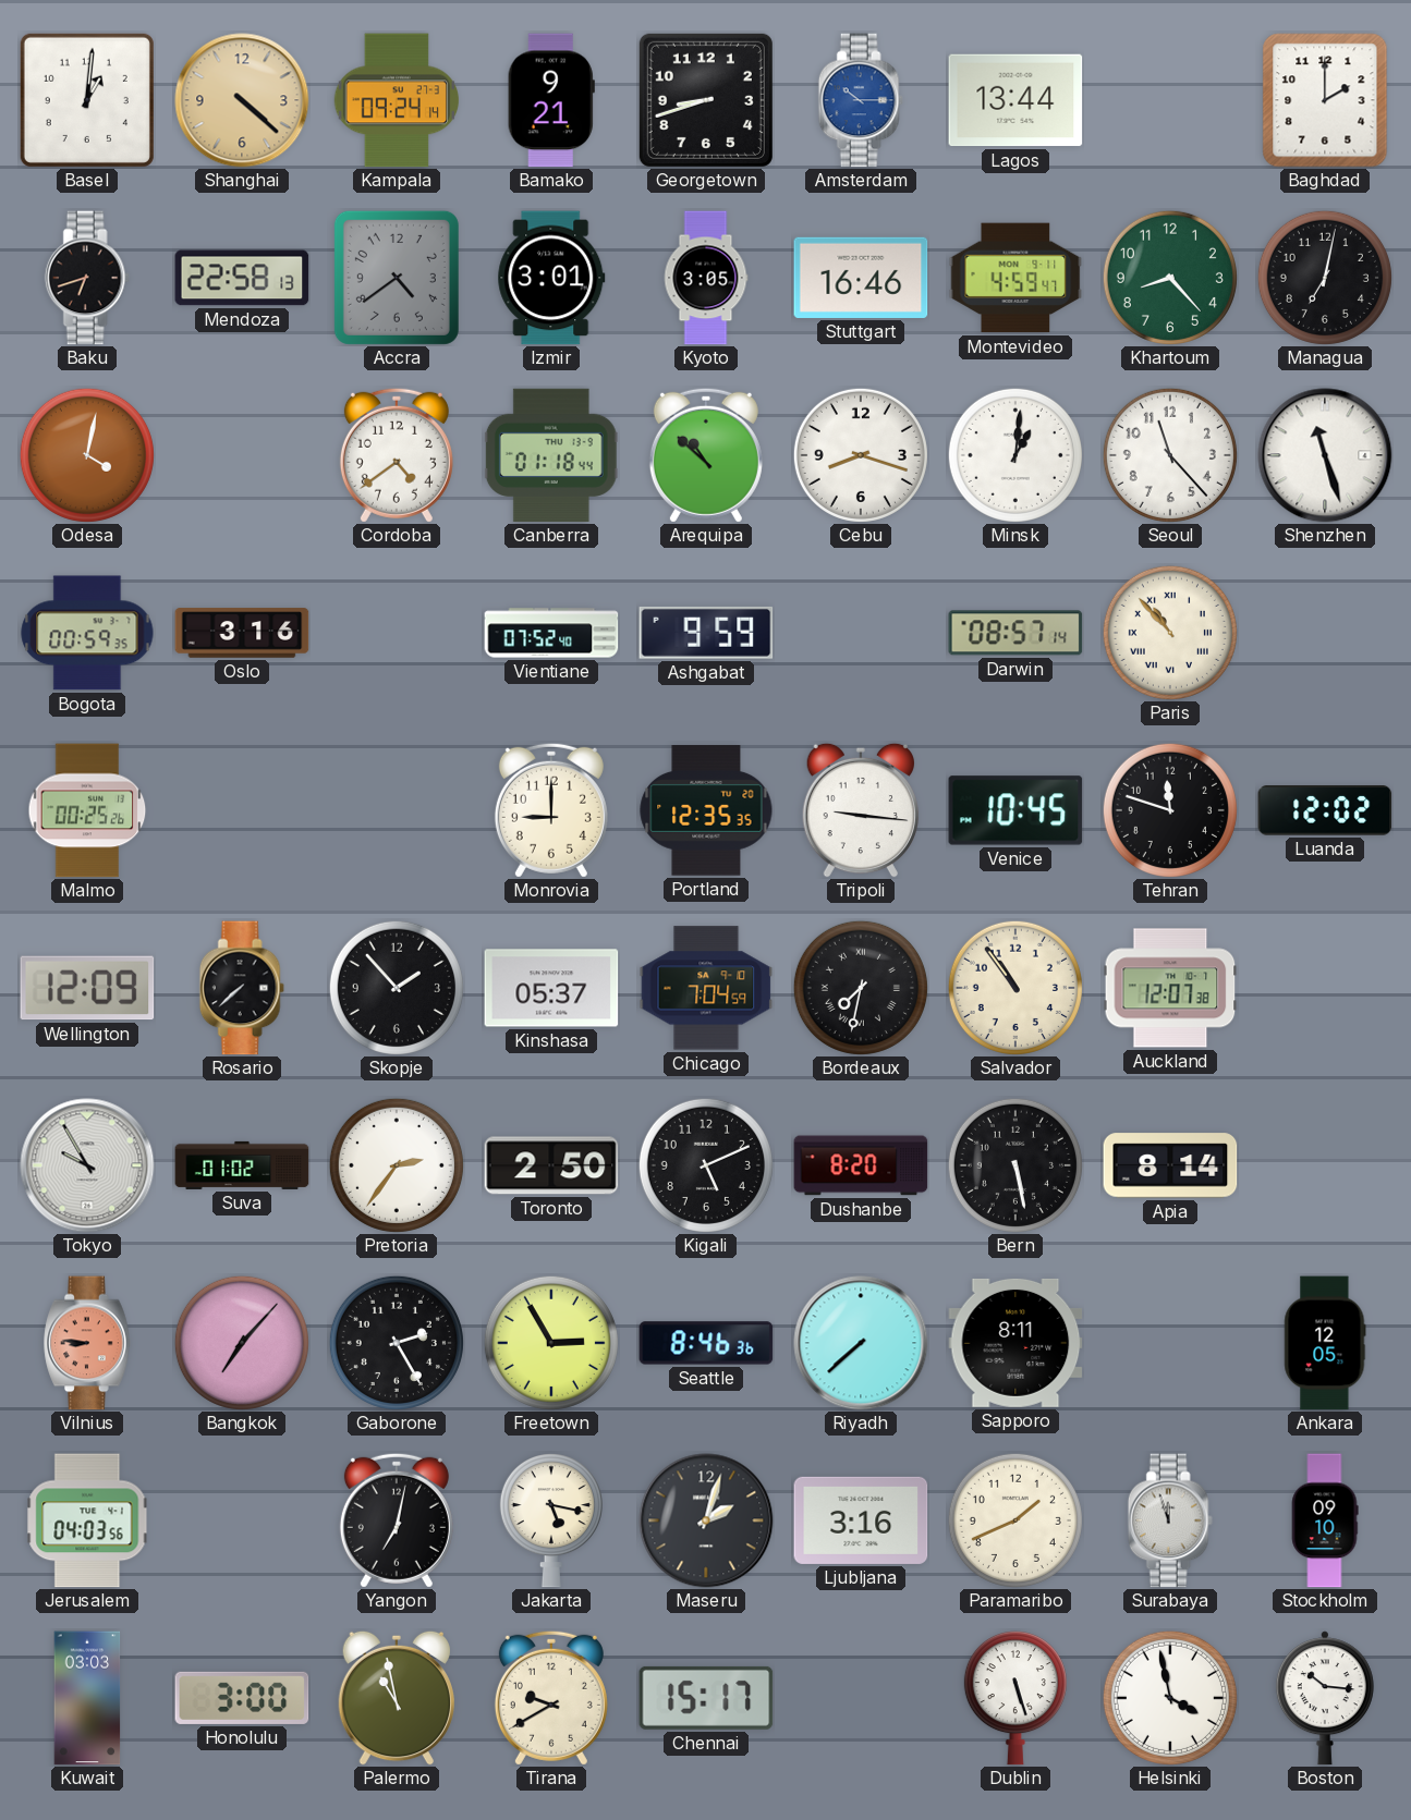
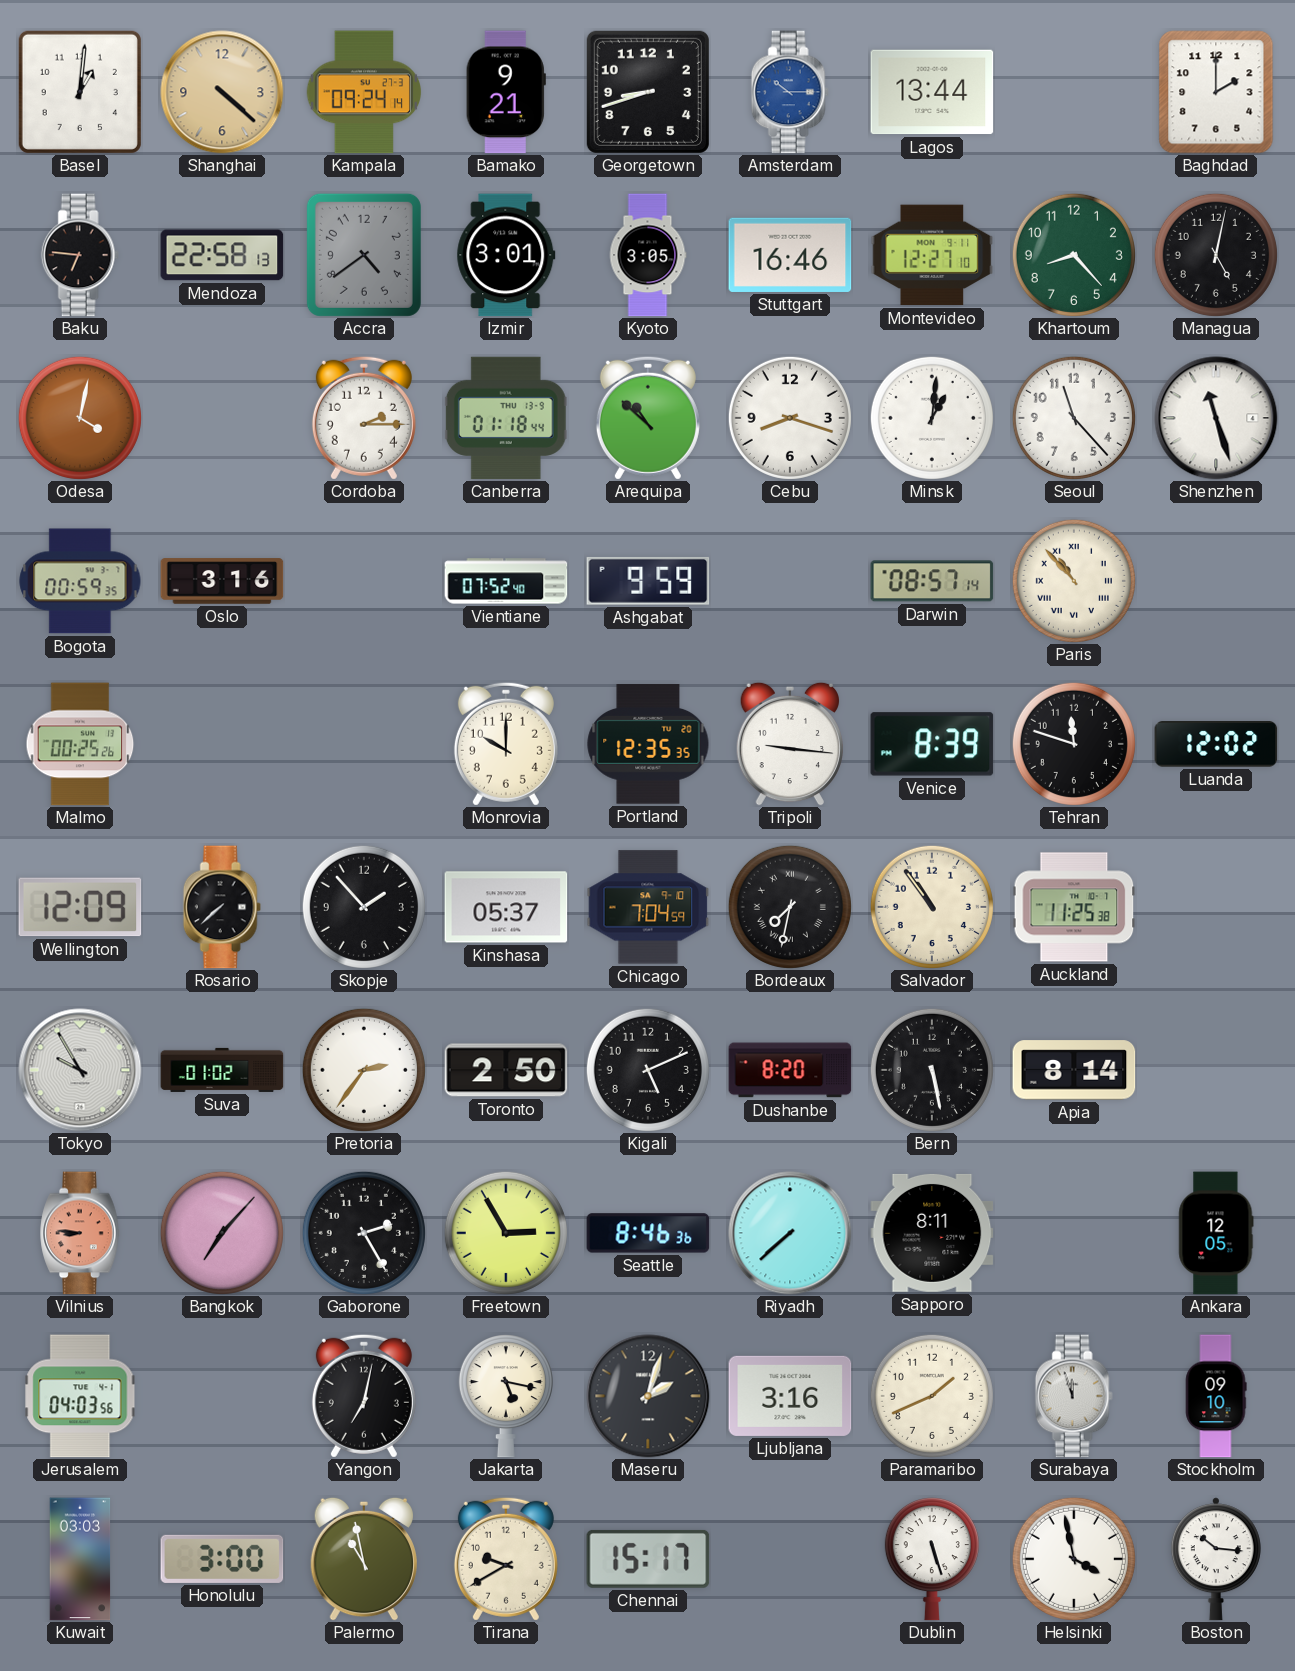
Baku: 6:42 -> 6:46
Montevideo: 4:59 -> 12:27
Managua: 7:02 -> 5:02
Cordoba: 4:39 -> 2:15
Monrovia: 9:00 -> 10:00
Venice: 10:45 -> 8:39
Auckland: 12:07 -> 11:25
